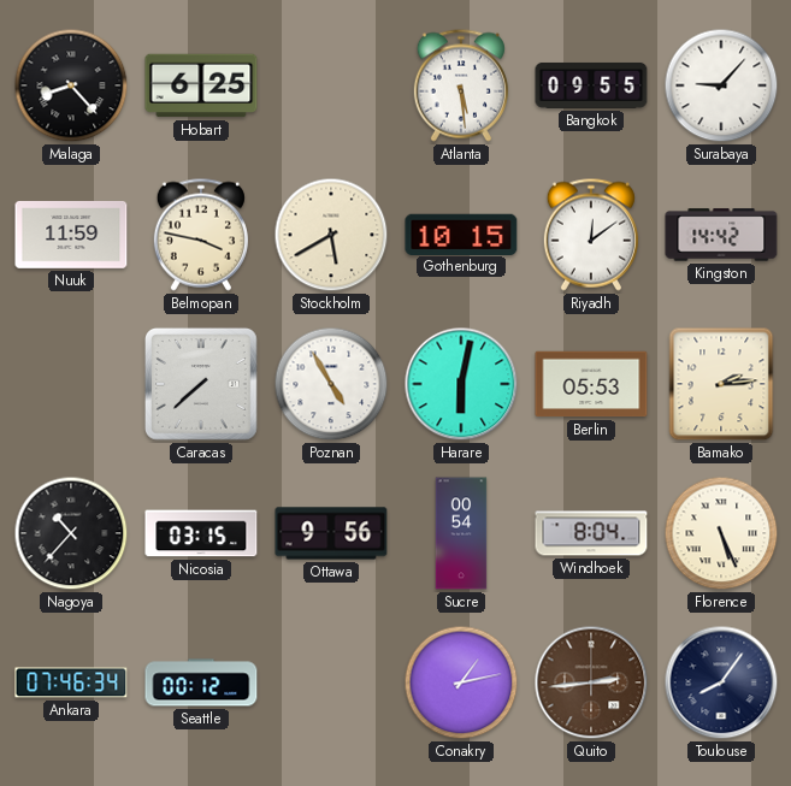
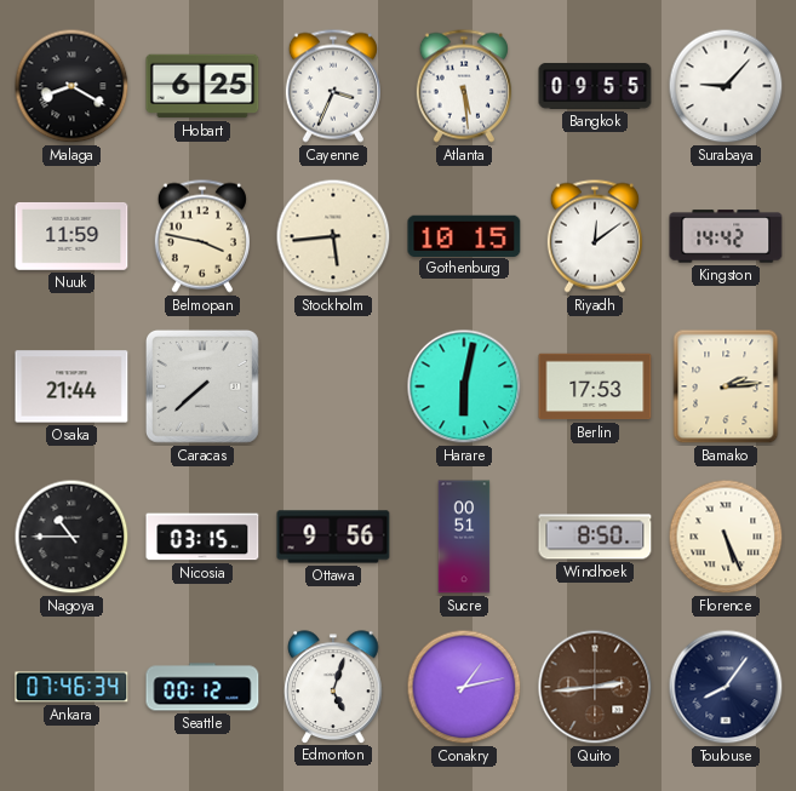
Malaga: 8:23 -> 8:20
Cayenne: none -> 3:34
Stockholm: 5:40 -> 5:44
Osaka: none -> 21:44
Poznan: 4:55 -> none
Berlin: 05:53 -> 17:53
Nagoya: 10:37 -> 10:45
Sucre: 00:54 -> 00:51
Windhoek: 8:04 -> 8:50
Edmonton: none -> 5:03
